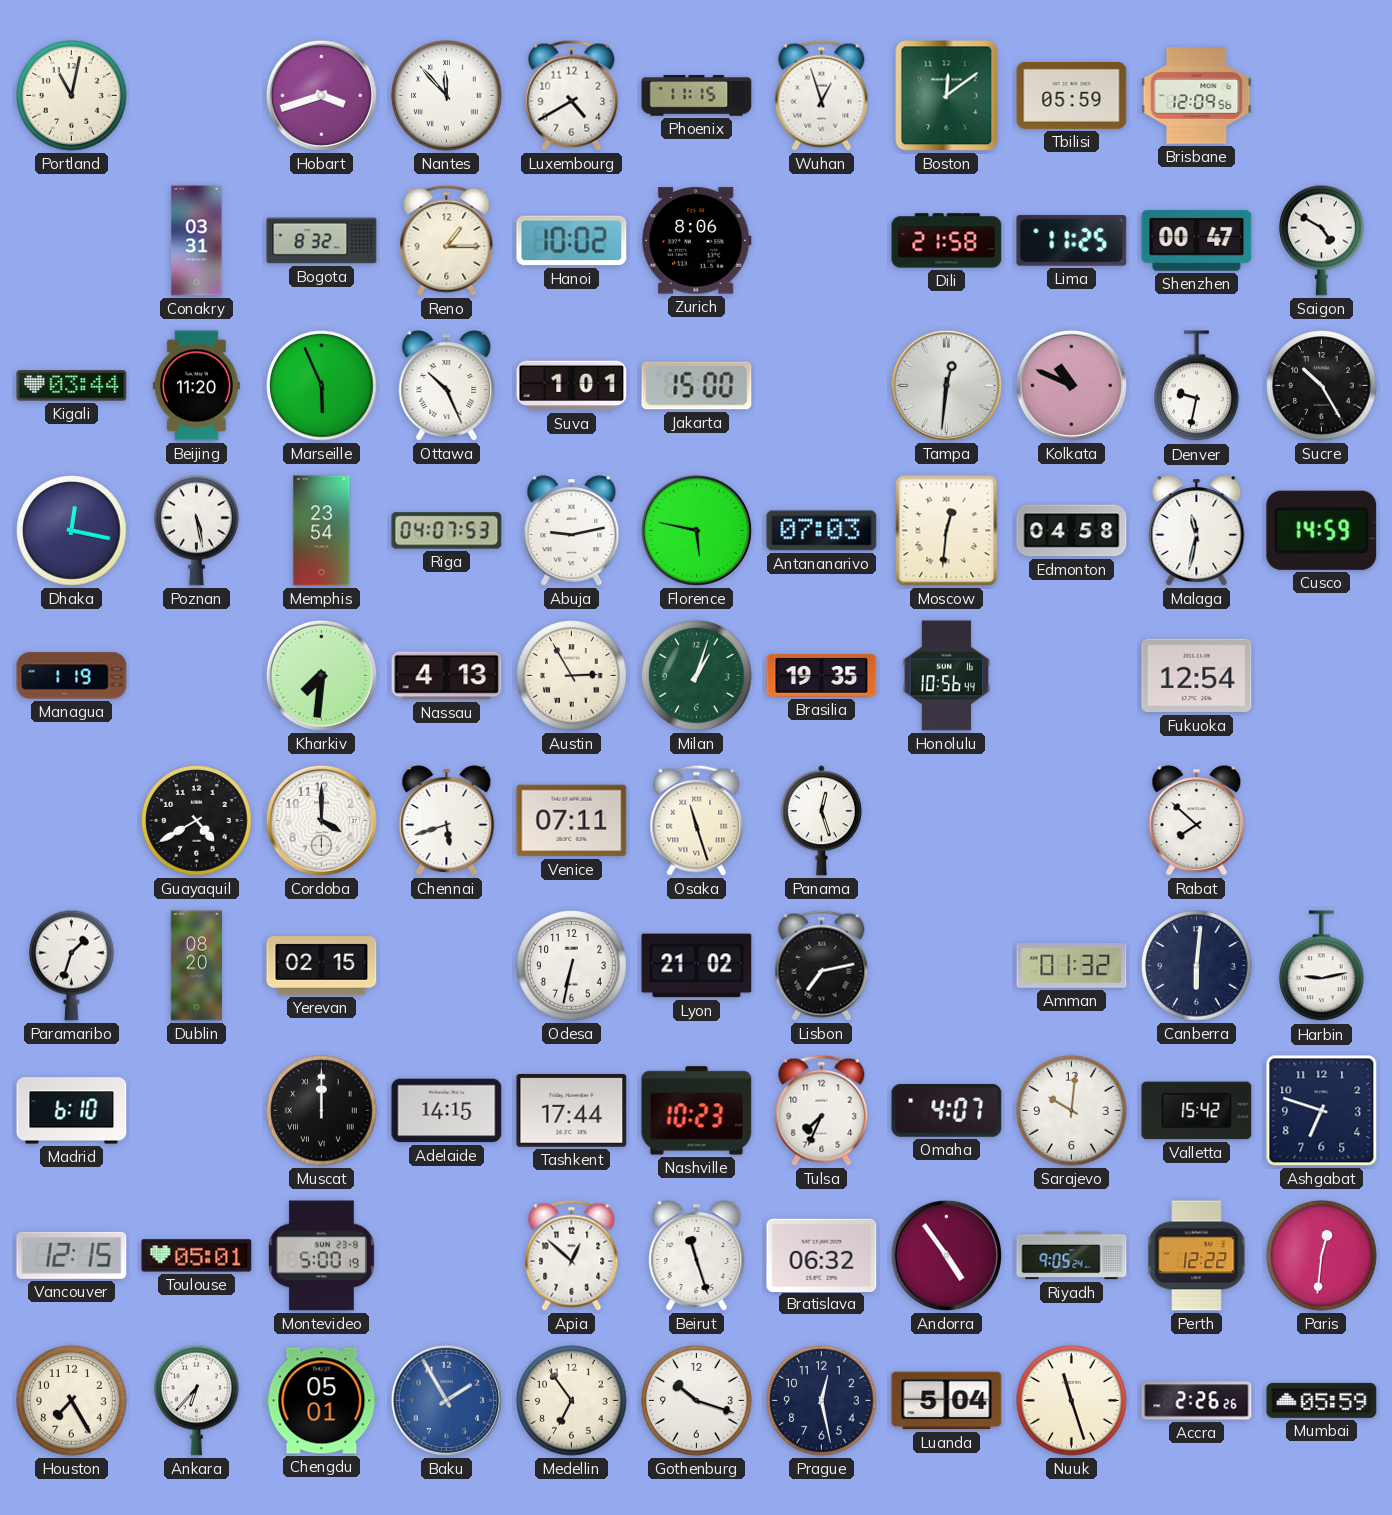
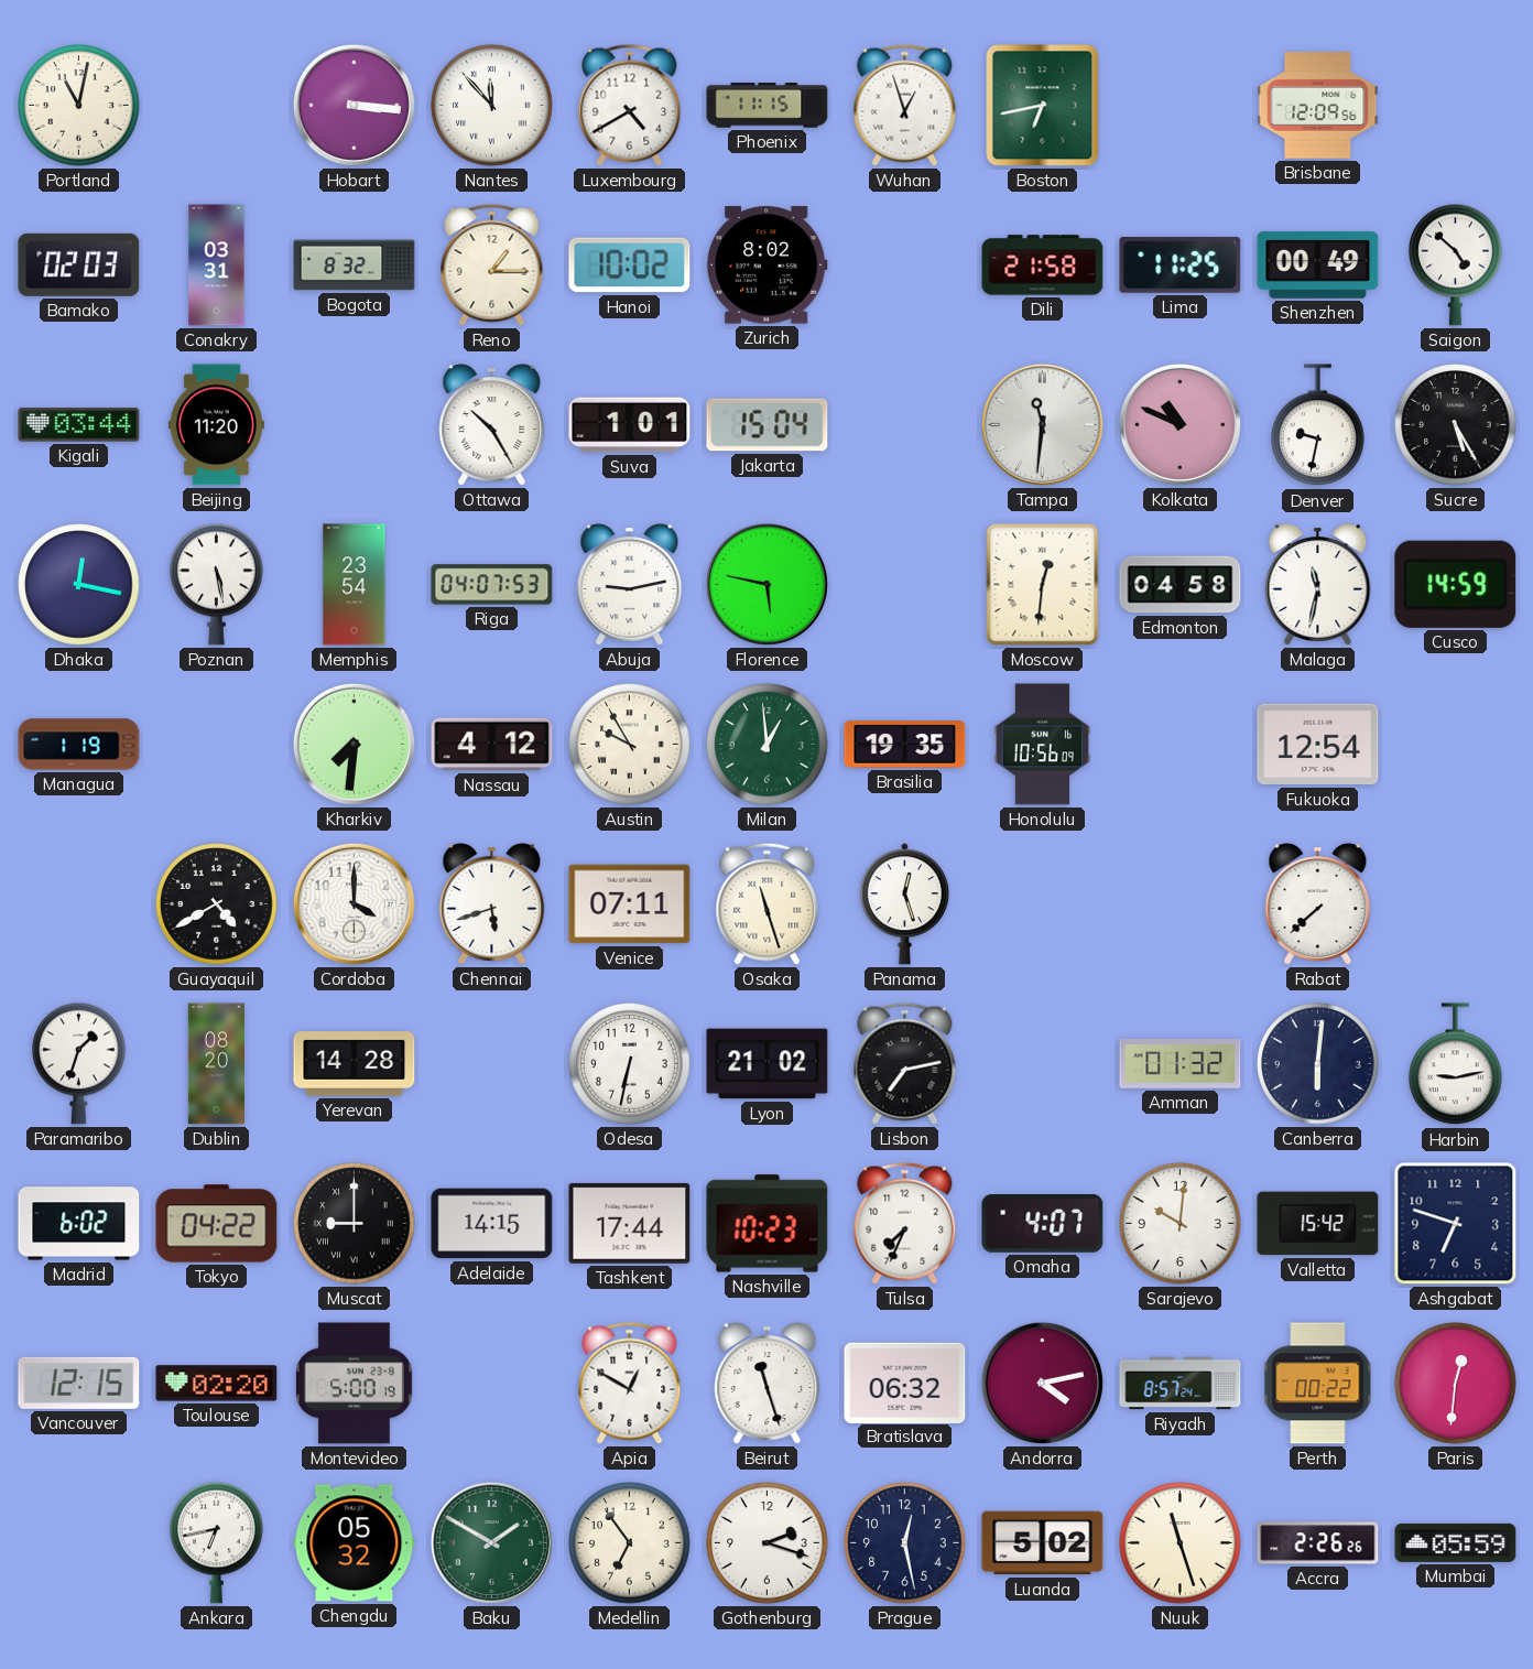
Hobart: 3:42 -> 3:16
Boston: 12:09 -> 6:43
Tbilisi: 05:59 -> none
Bamako: none -> 02:03
Zurich: 8:06 -> 8:02
Shenzhen: 00:47 -> 00:49
Saigon: 4:50 -> 4:52
Marseille: 5:56 -> none
Ottawa: 10:26 -> 10:25
Jakarta: 15:00 -> 15:04
Tampa: 12:31 -> 11:31
Sucre: 10:25 -> 5:25
Antananarivo: 07:03 -> none
Nassau: 4:13 -> 4:12
Austin: 2:55 -> 9:55
Milan: 1:03 -> 12:59
Honolulu: 10:56:44 -> 10:56:09
Rabat: 7:52 -> 7:38
Yerevan: 02:15 -> 14:28
Madrid: 6:10 -> 6:02
Tokyo: none -> 04:22
Muscat: 12:00 -> 9:00
Toulouse: 05:01 -> 02:20
Apia: 12:52 -> 12:50
Andorra: 4:54 -> 4:13
Riyadh: 9:05 -> 8:57
Perth: 12:22 -> 00:22
Houston: 7:25 -> none
Ankara: 6:37 -> 6:43
Chengdu: 05:01 -> 05:32
Baku: 1:55 -> 1:50
Baku dial: blue -> green
Gothenburg: 10:18 -> 2:18
Luanda: 5:04 -> 5:02
